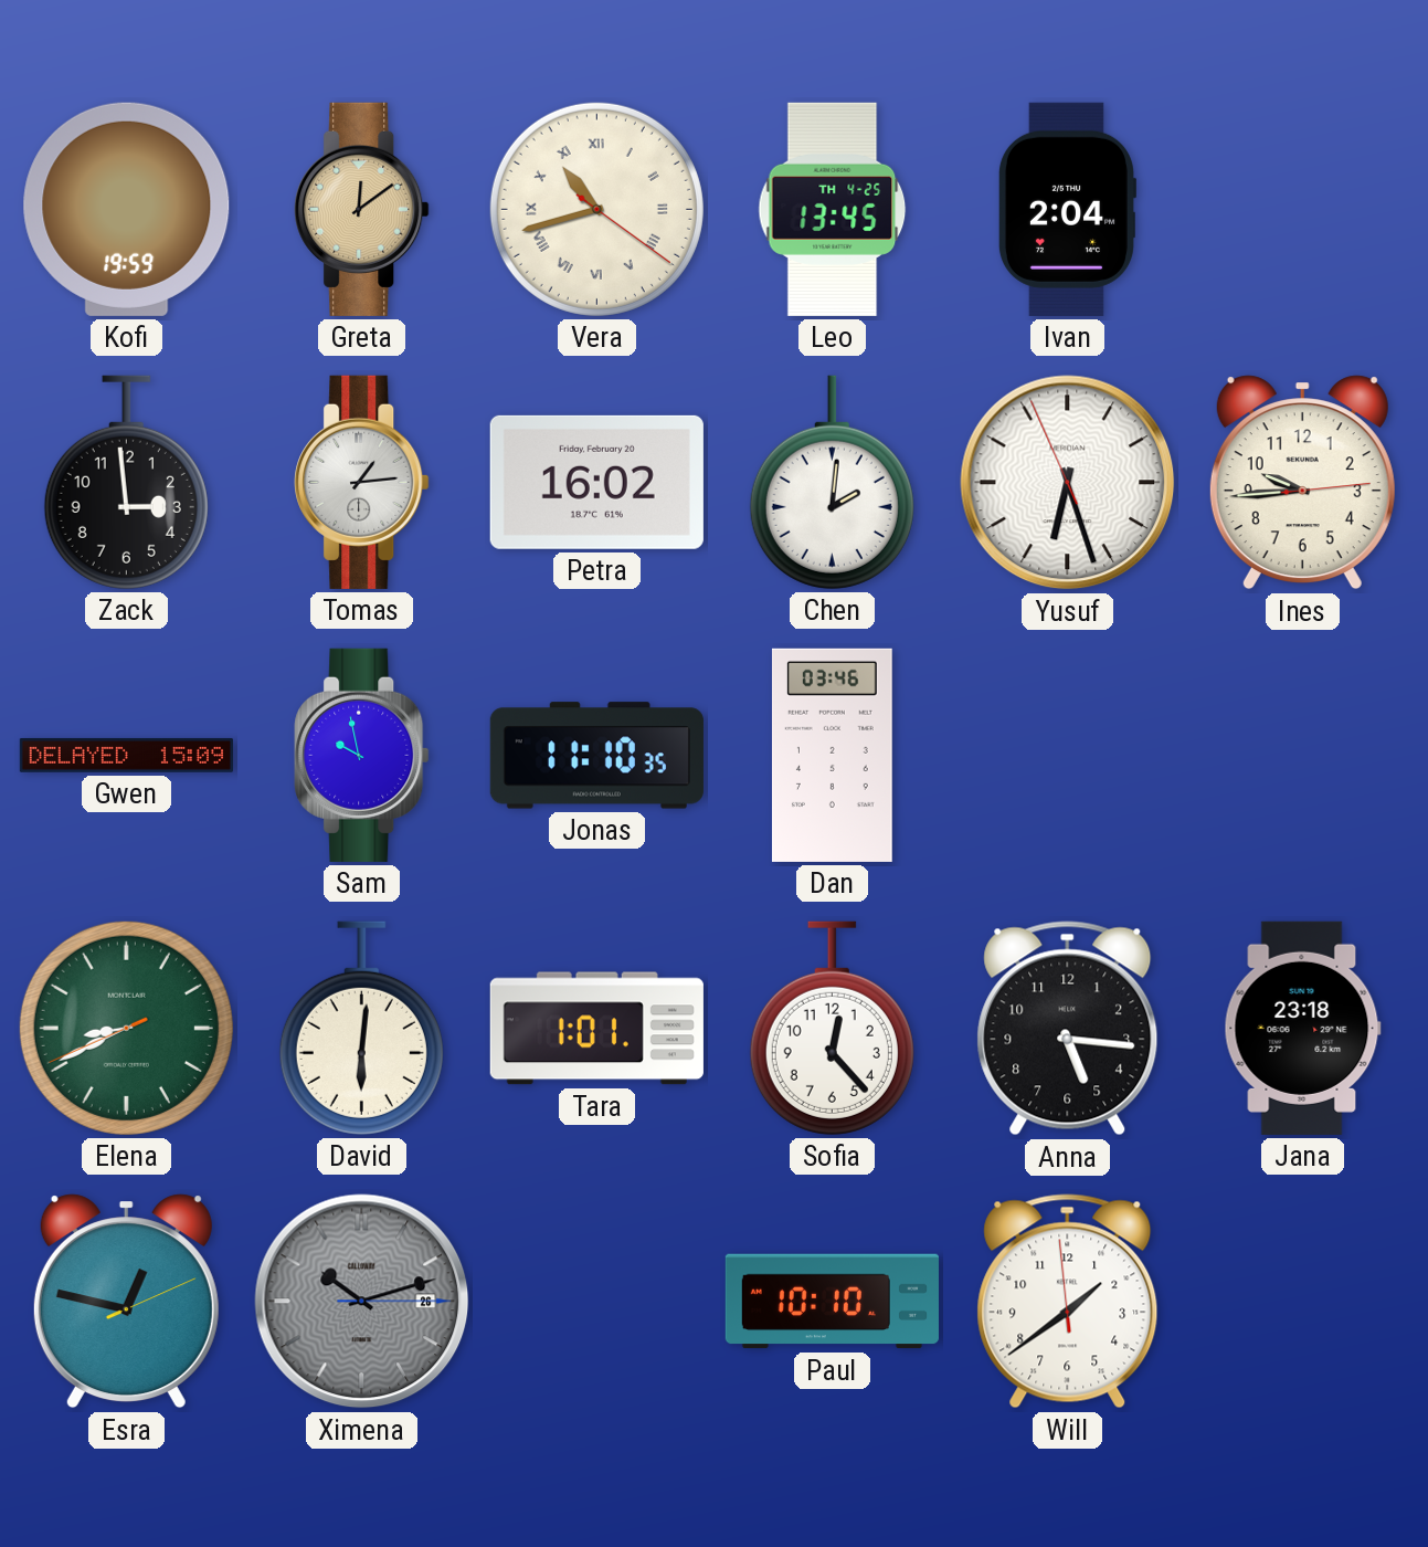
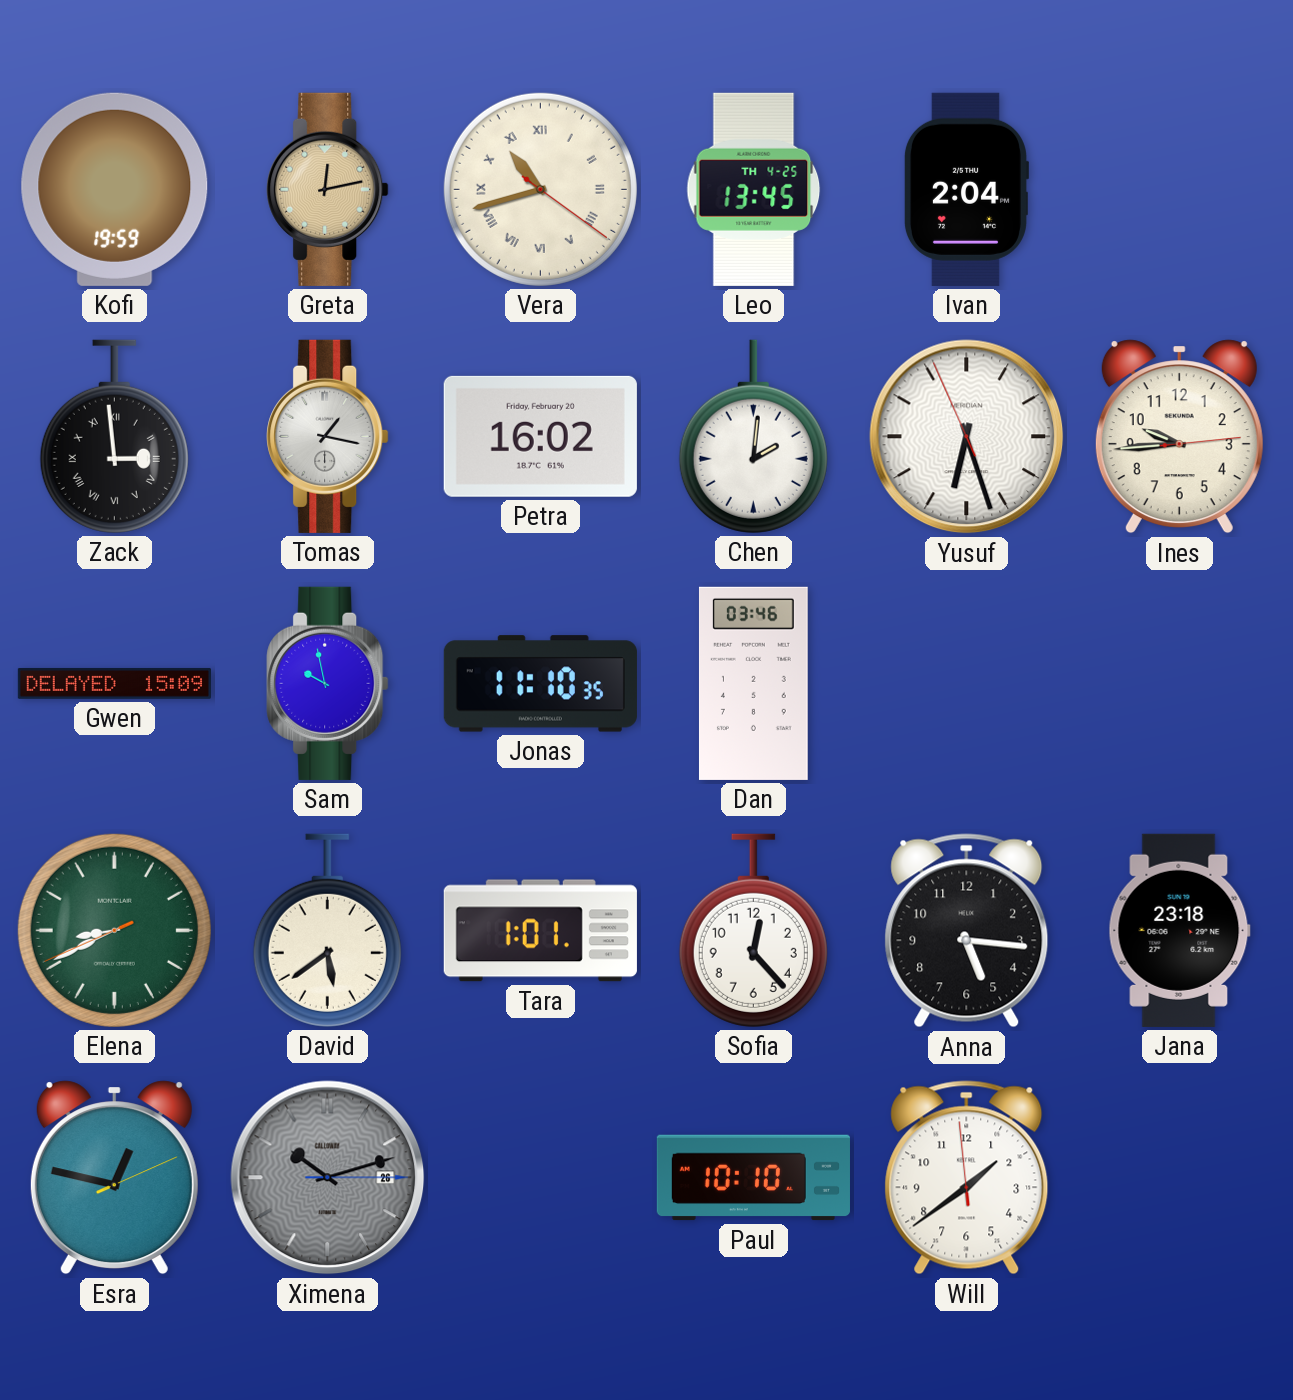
Greta: 12:09 -> 12:13
Zack numerals: Arabic -> Roman
Tomas: 1:14 -> 1:17
David: 6:01 -> 5:39
